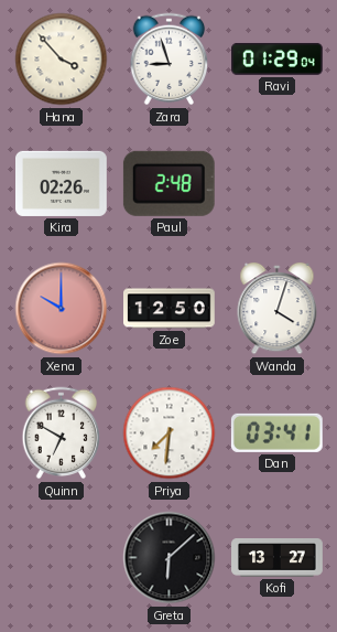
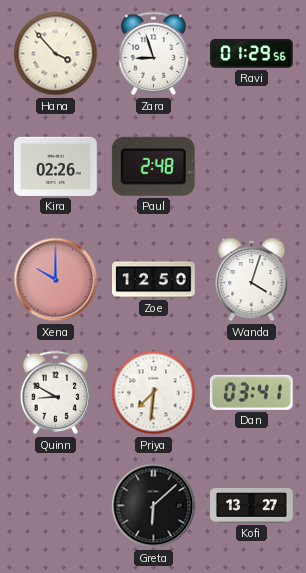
Ravi: 01:29:04 -> 01:29:56
Quinn: 6:50 -> 8:50
